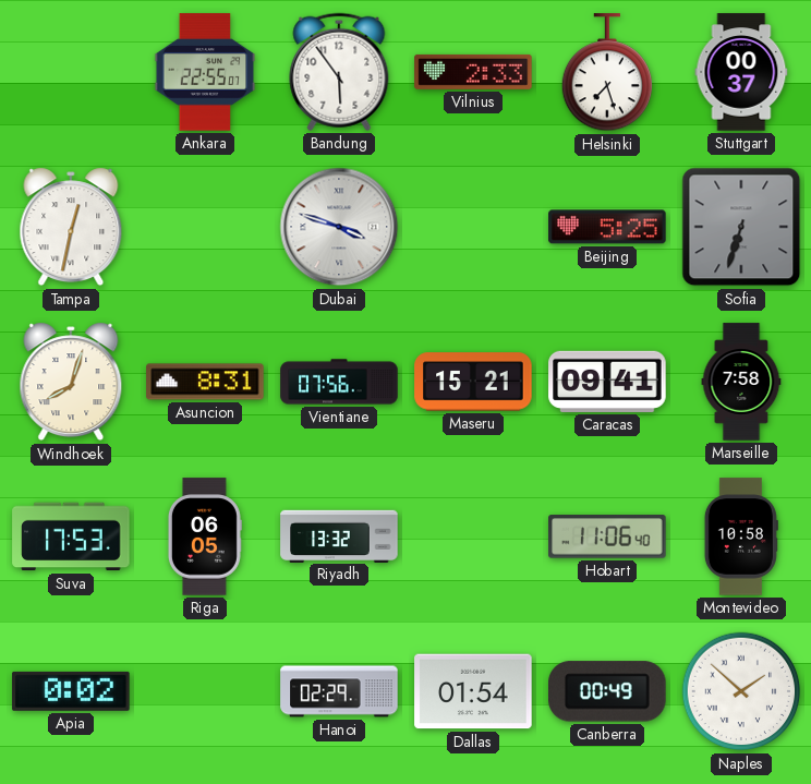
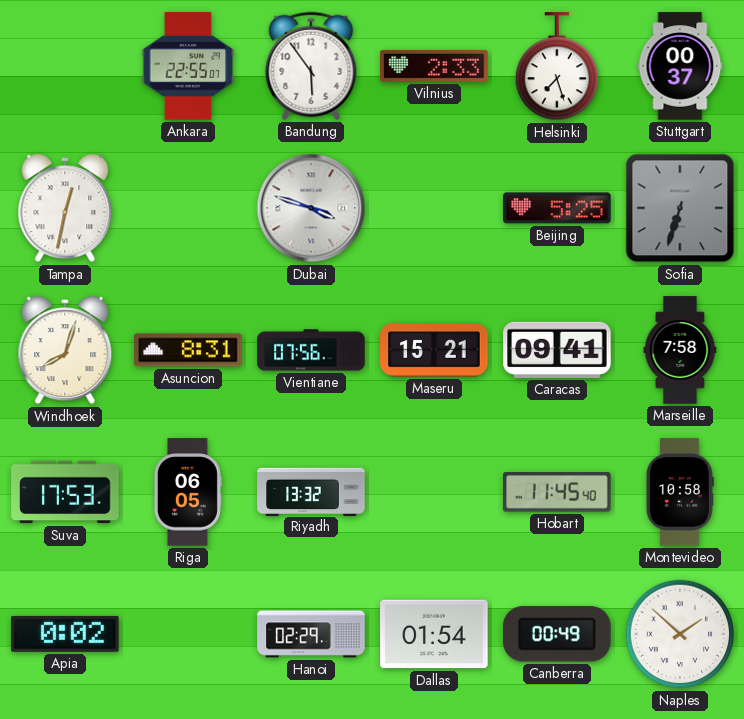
Hobart: 11:06 -> 11:45
